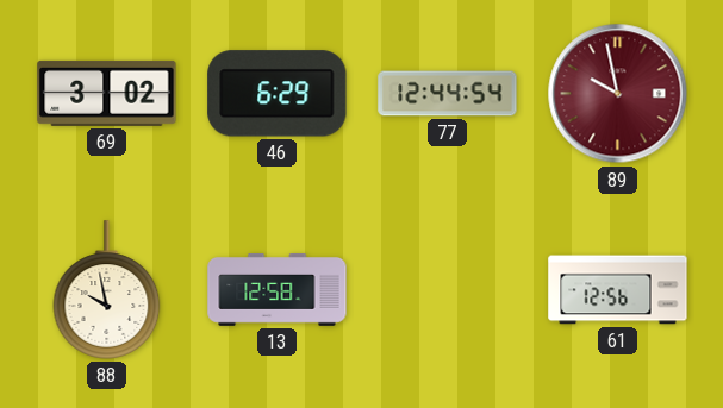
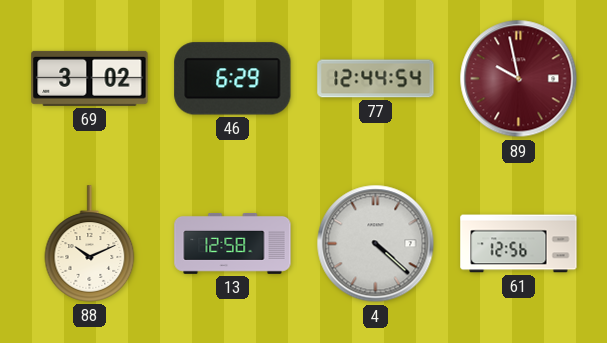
88: 9:58 -> 10:11
4: none -> 4:22
